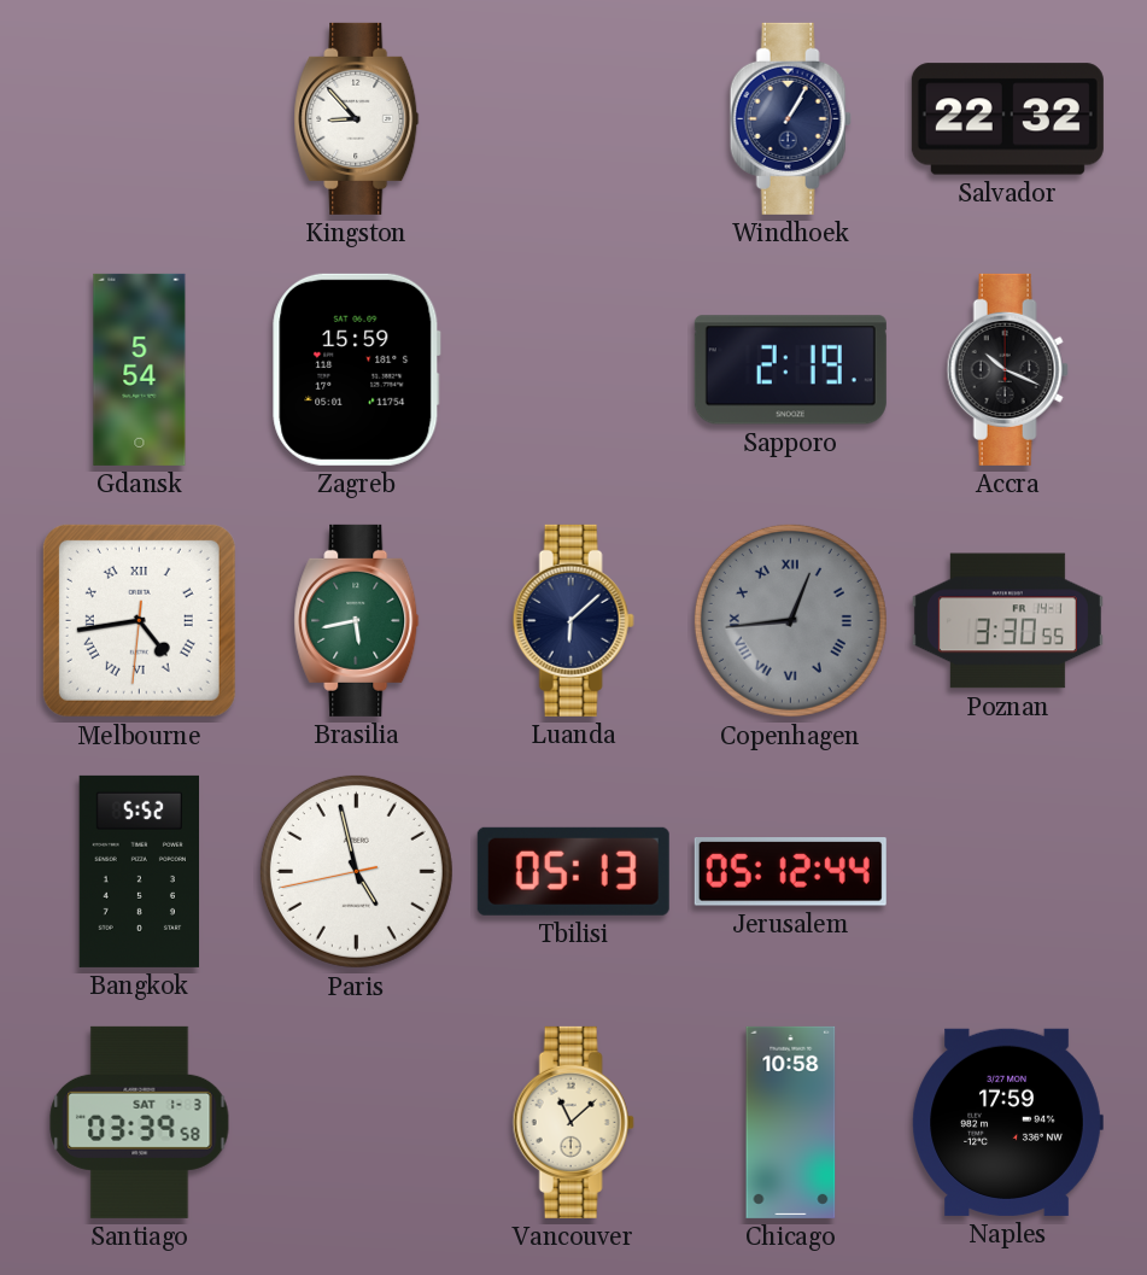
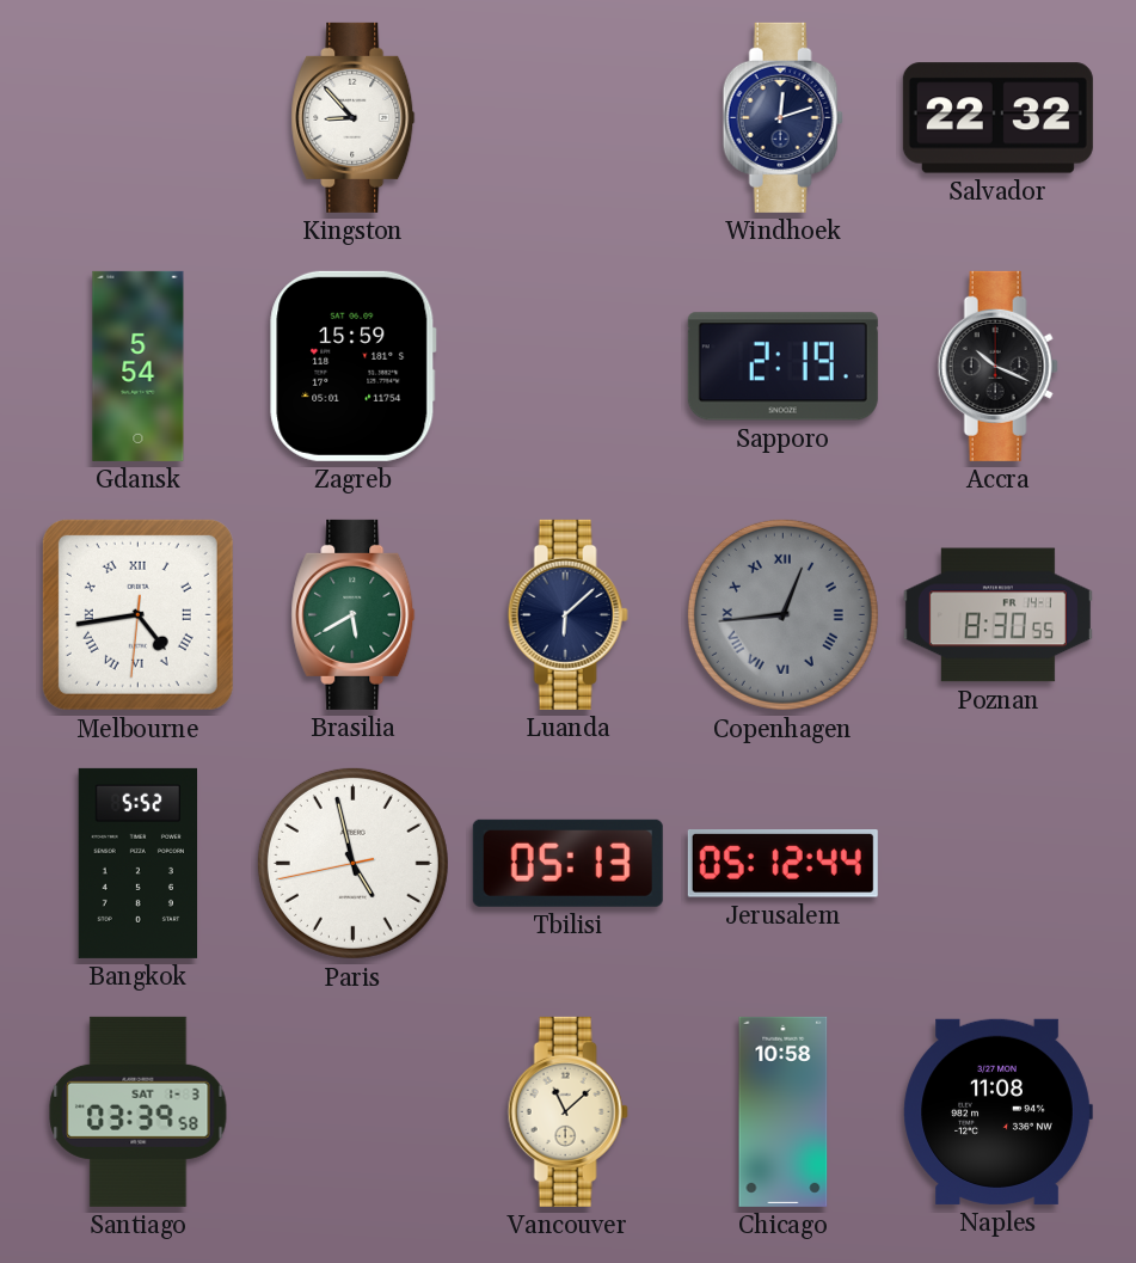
Windhoek: 1:05 -> 12:12
Brasilia: 5:43 -> 5:40
Poznan: 3:30 -> 8:30
Naples: 17:59 -> 11:08
